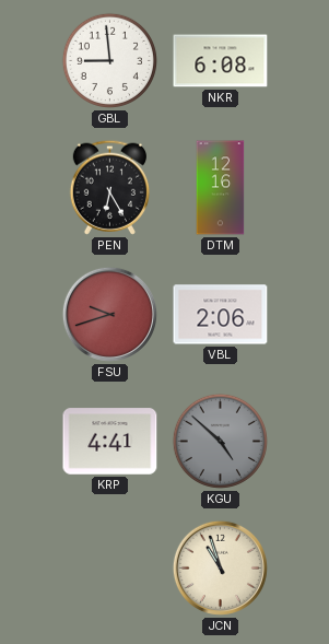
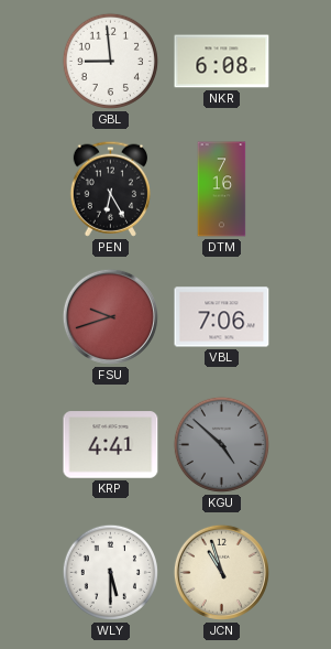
DTM: 12:16 -> 7:16
VBL: 2:06 -> 7:06
WLY: none -> 5:30
